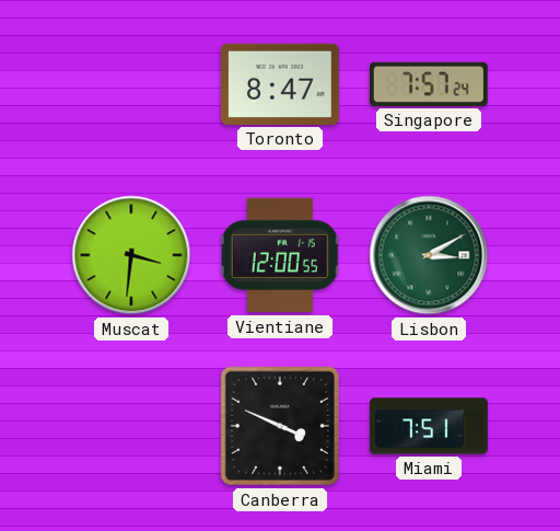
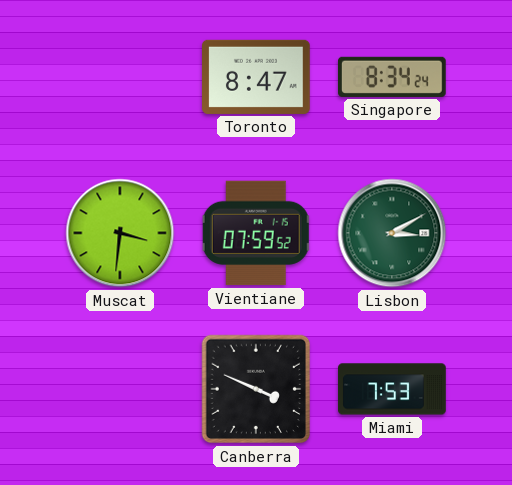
Singapore: 7:57 -> 8:34
Vientiane: 12:00 -> 07:59
Miami: 7:51 -> 7:53
